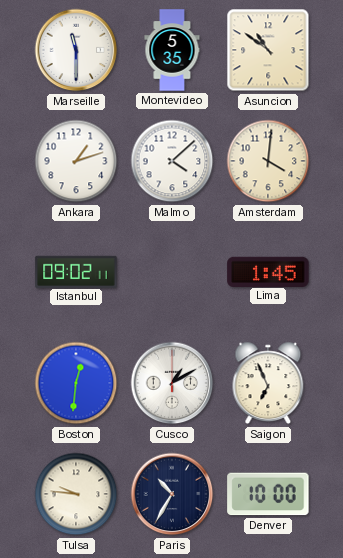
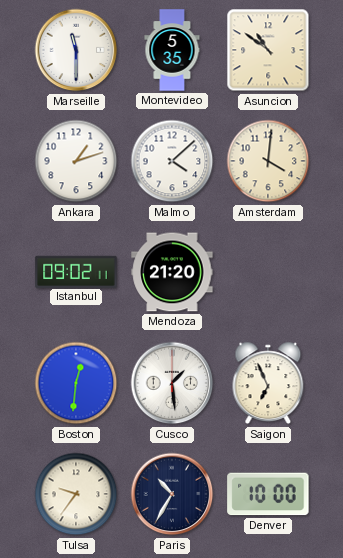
Mendoza: none -> 21:20
Lima: 1:45 -> none
Cusco: 1:10 -> 1:29
Tulsa: 9:46 -> 9:36
